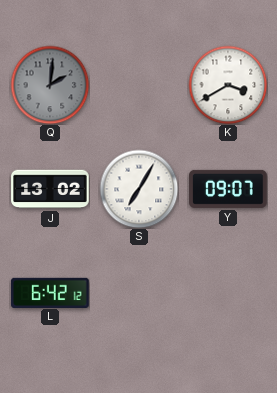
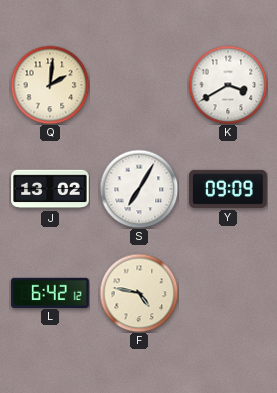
Q dial: grey -> cream
Y: 09:07 -> 09:09
F: none -> 4:47
